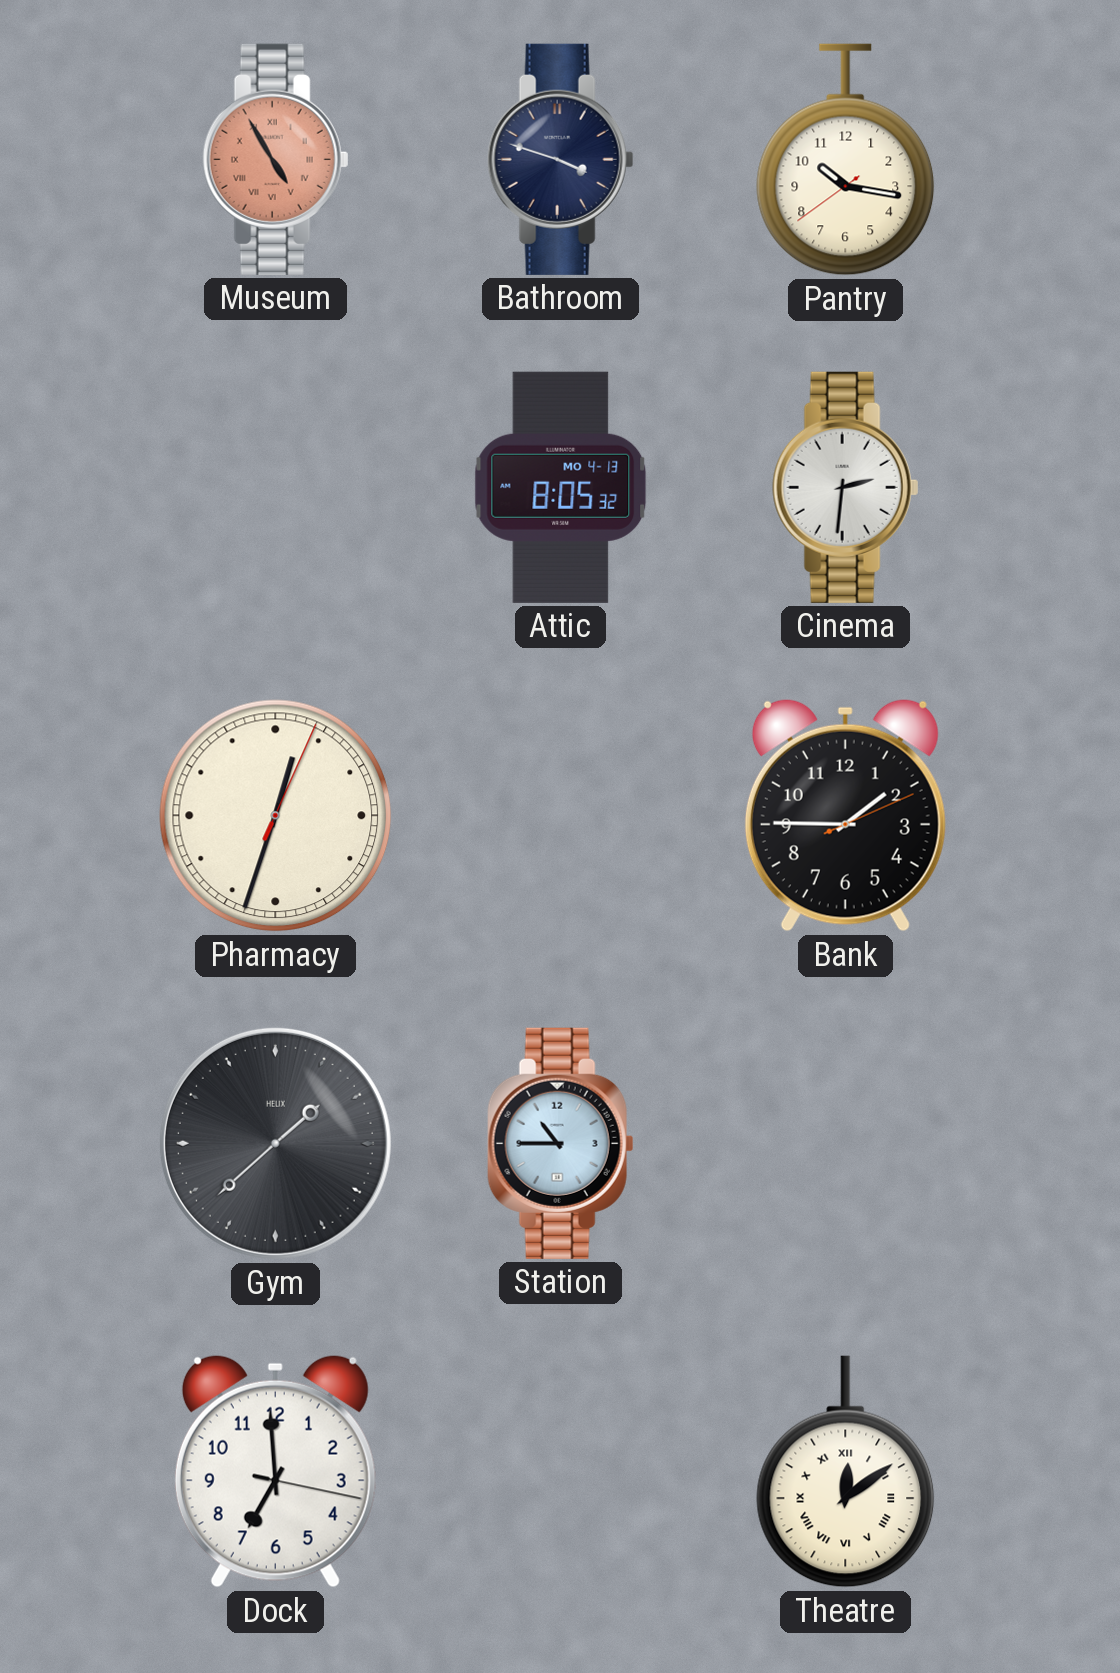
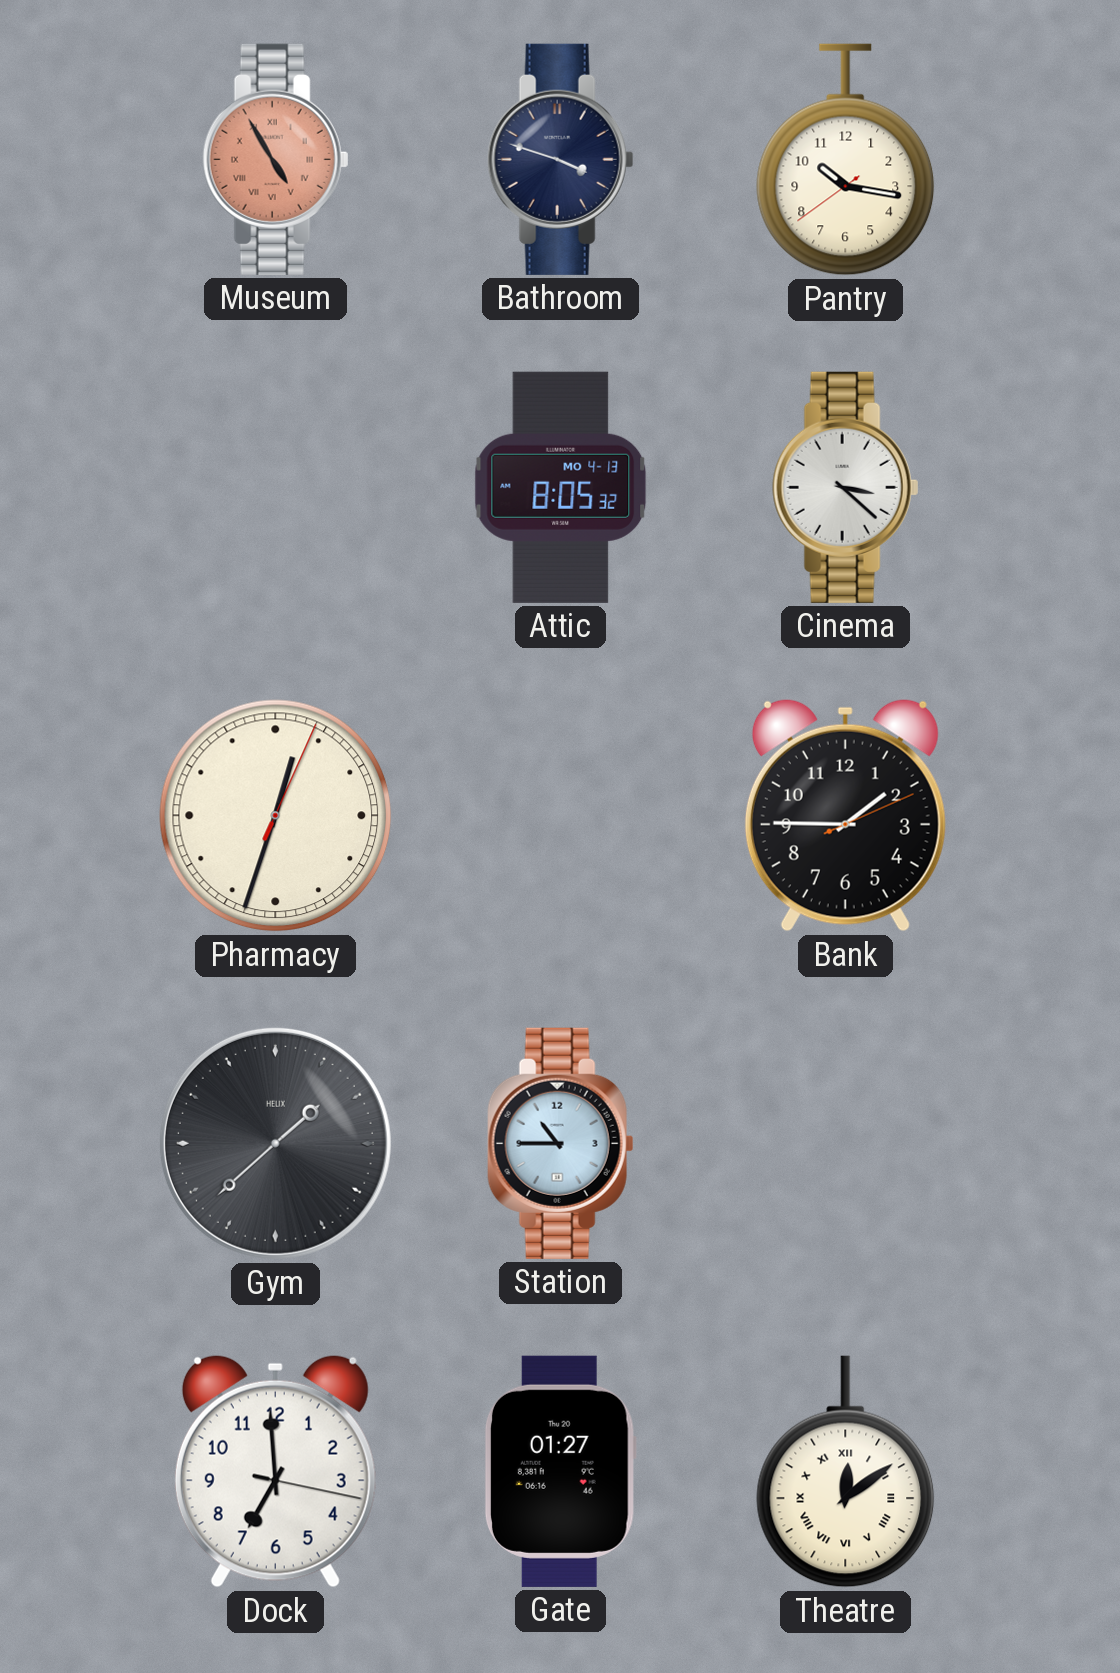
Cinema: 2:31 -> 3:22
Gate: none -> 01:27
